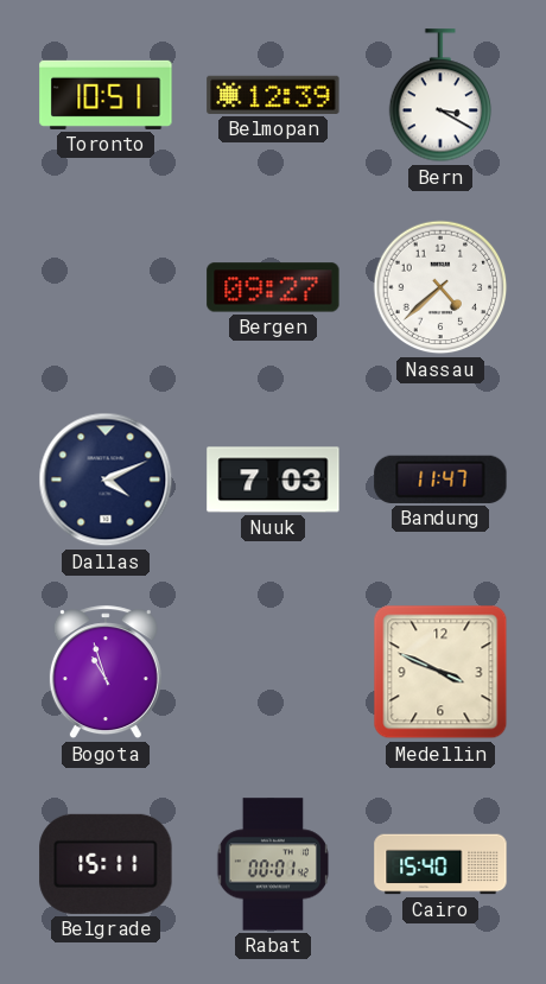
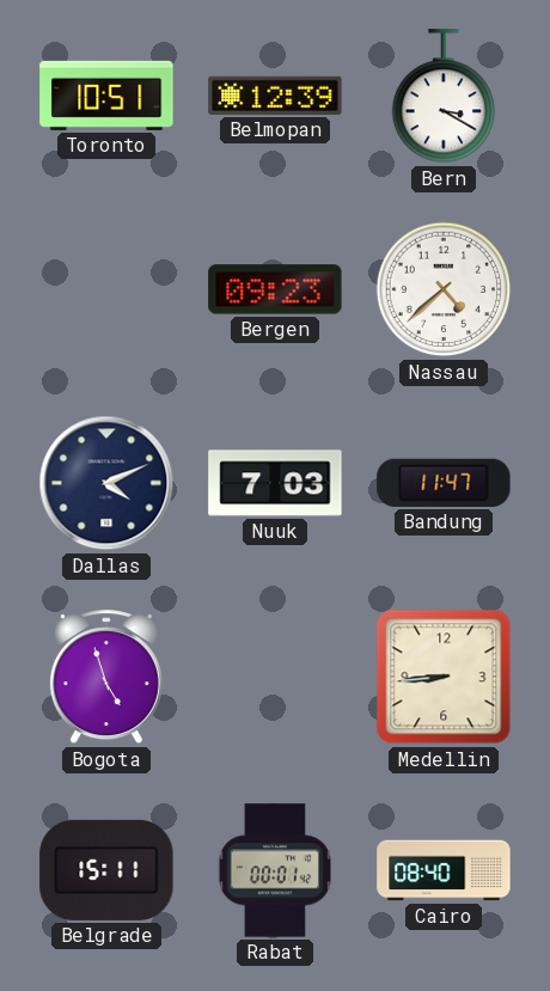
Bergen: 09:27 -> 09:23
Bogota: 10:57 -> 4:57
Medellin: 3:49 -> 8:44
Cairo: 15:40 -> 08:40
